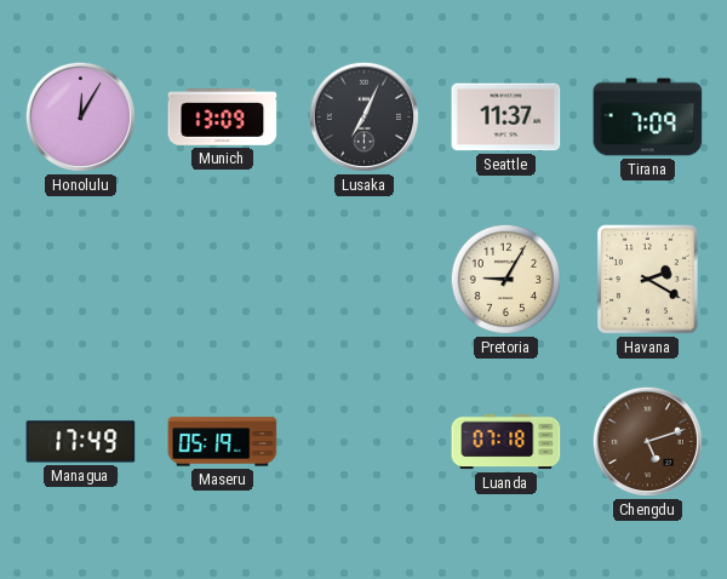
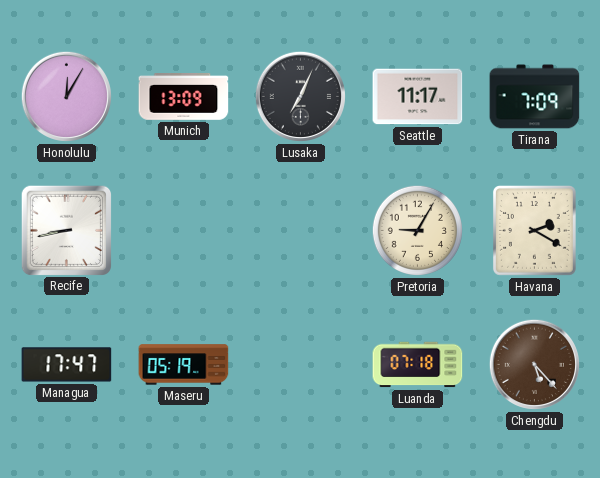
Seattle: 11:37 -> 11:17
Recife: none -> 8:43
Managua: 17:49 -> 17:47
Chengdu: 5:12 -> 5:23
